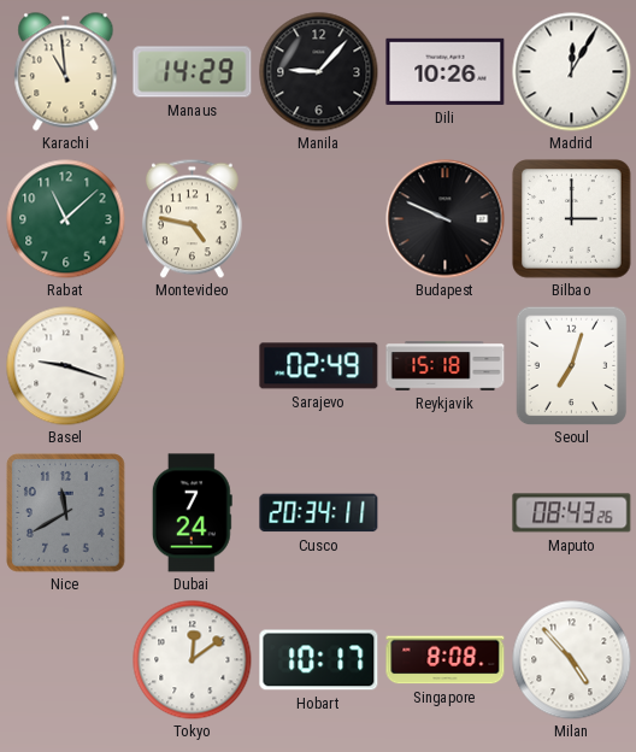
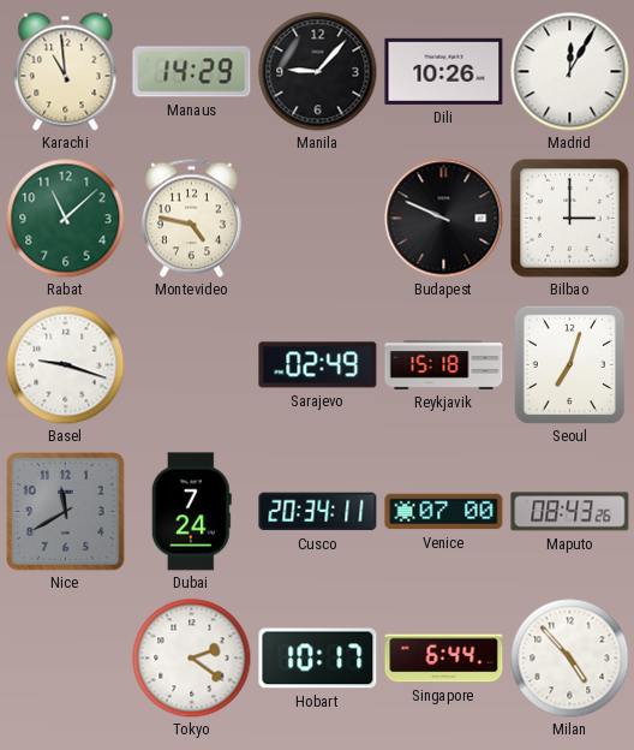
Venice: none -> 07:00
Tokyo: 12:09 -> 2:21
Singapore: 8:08 -> 6:44
